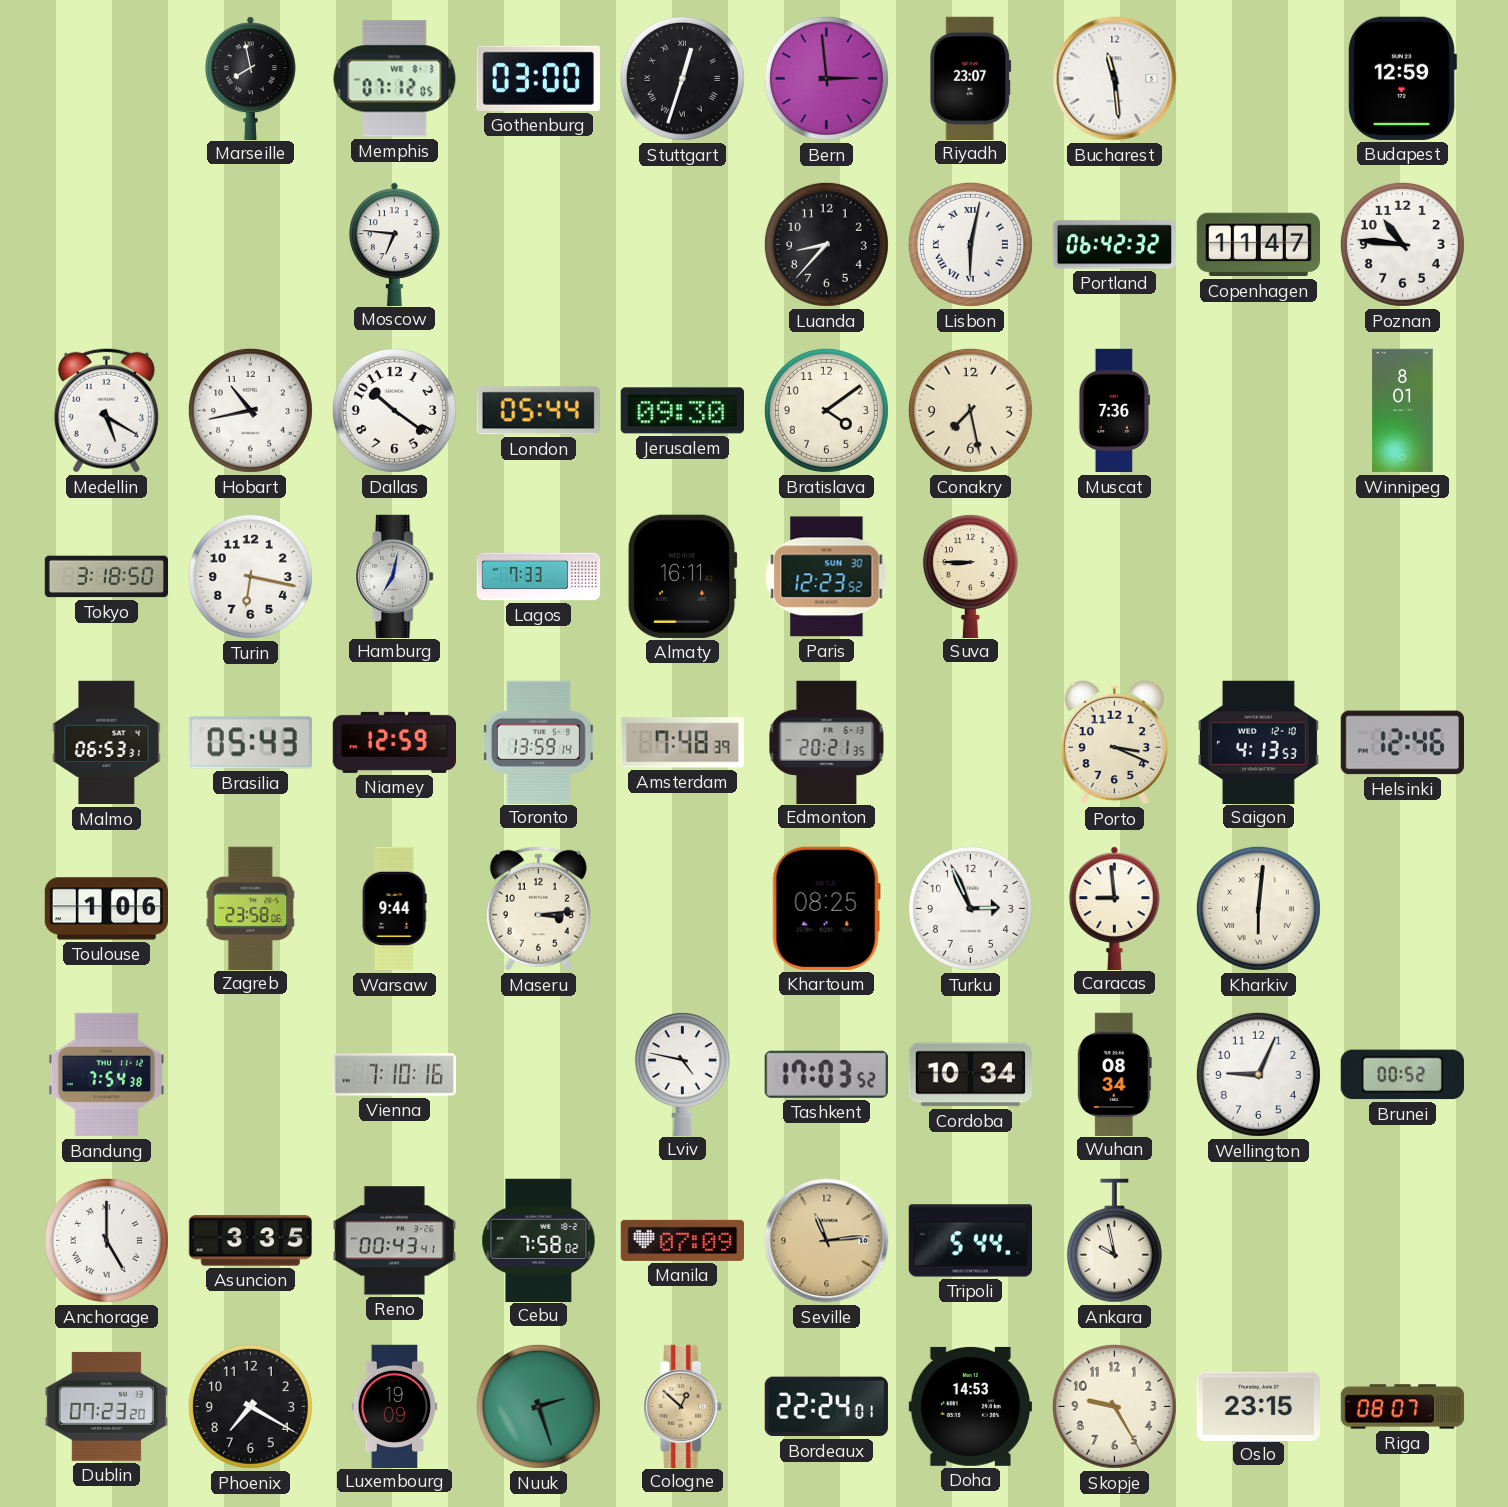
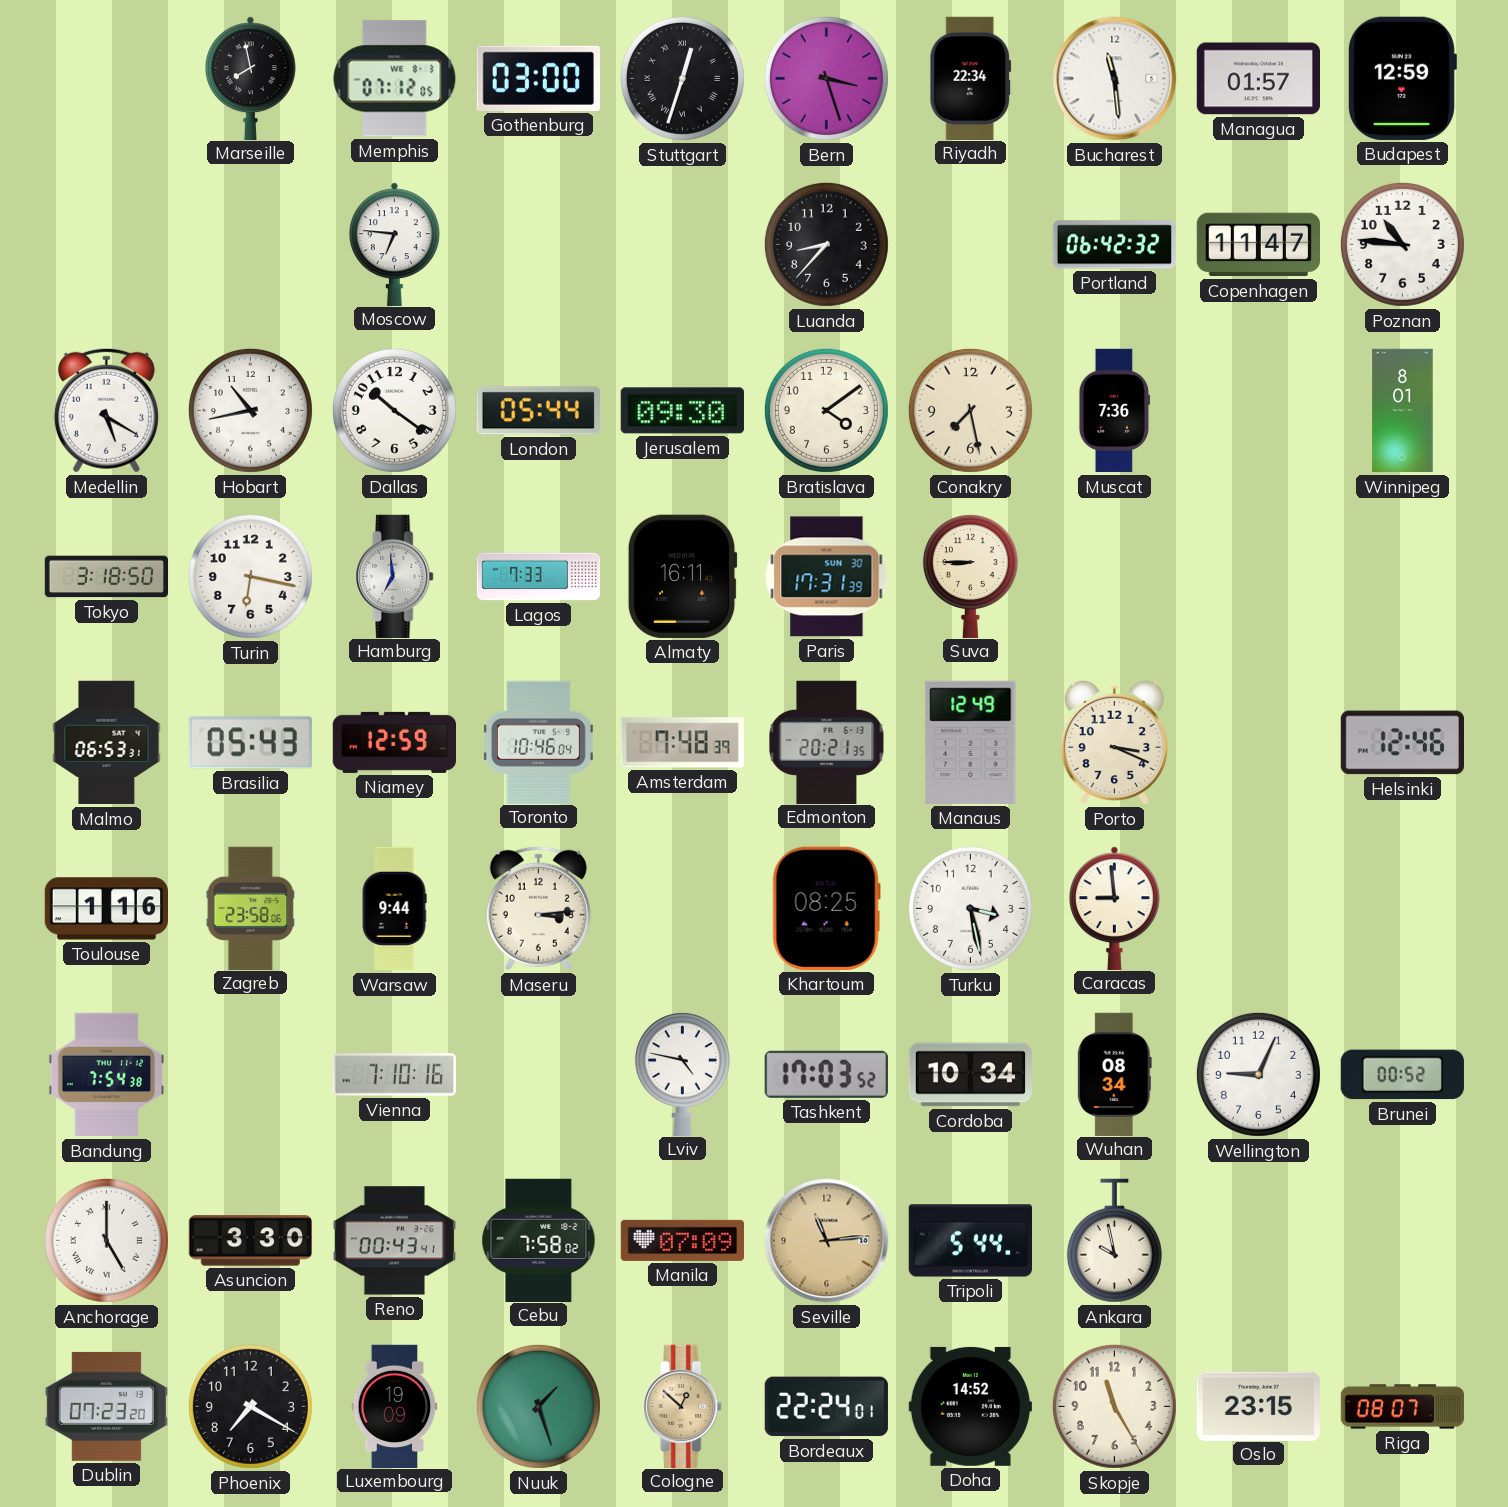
Bern: 2:59 -> 3:27
Riyadh: 23:07 -> 22:34
Managua: none -> 01:57
Lisbon: 6:02 -> none
Hamburg: 7:02 -> 6:59
Paris: 12:23 -> 17:31
Toronto: 13:59 -> 10:46
Manaus: none -> 12:49
Saigon: 4:13 -> none
Toulouse: 1:06 -> 1:16
Turku: 2:56 -> 3:28
Kharkiv: 6:01 -> none
Asuncion: 3:35 -> 3:30
Nuuk: 2:27 -> 1:27
Doha: 14:53 -> 14:52
Skopje: 9:25 -> 11:25
